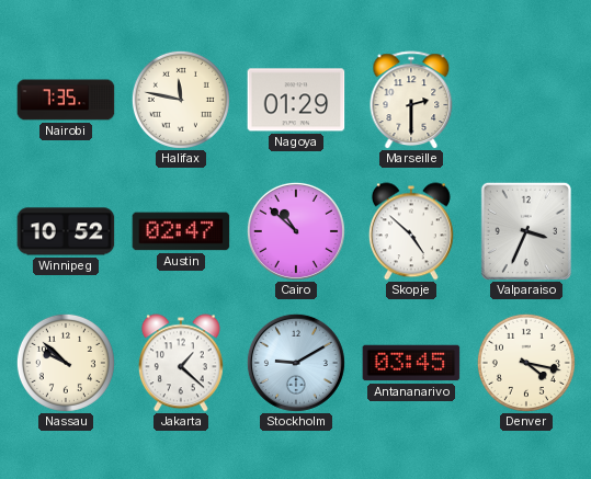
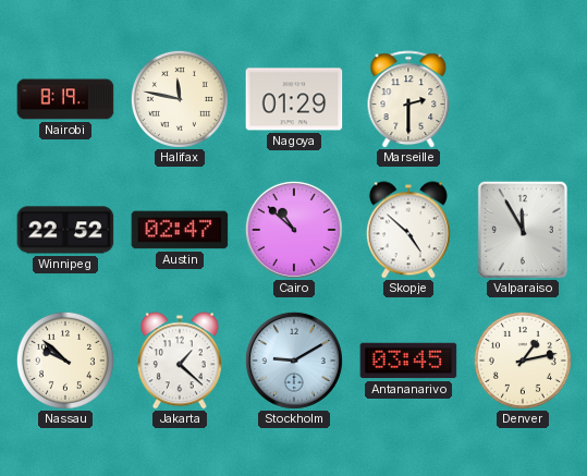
Nairobi: 7:35 -> 8:19
Winnipeg: 10:52 -> 22:52
Valparaiso: 3:34 -> 11:55
Denver: 4:17 -> 1:13
